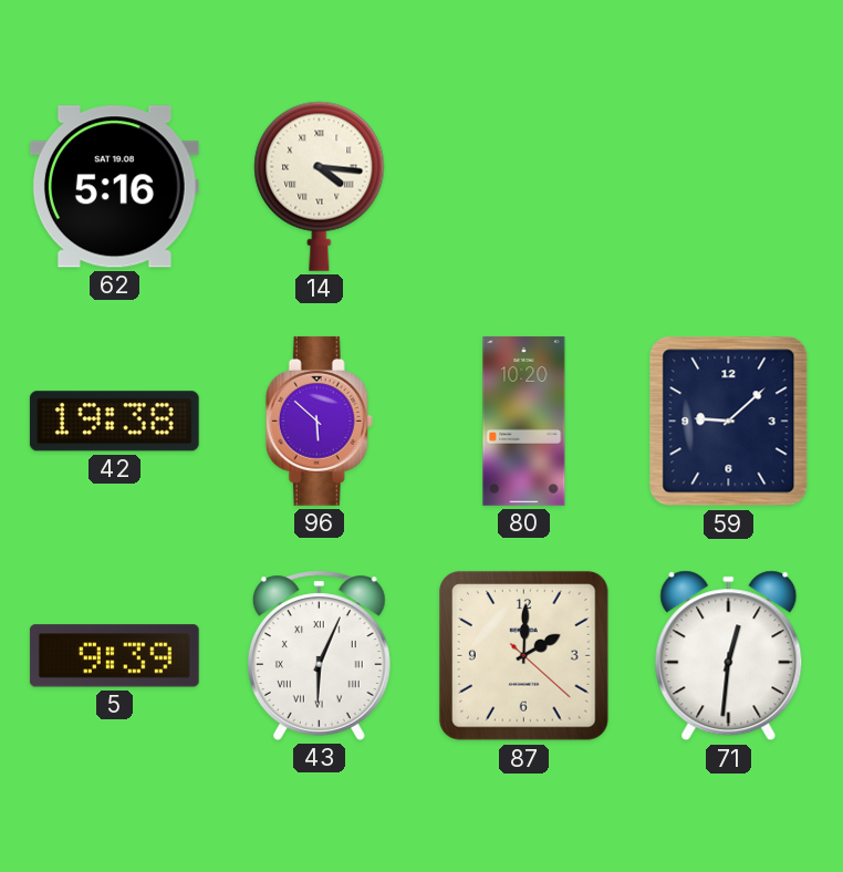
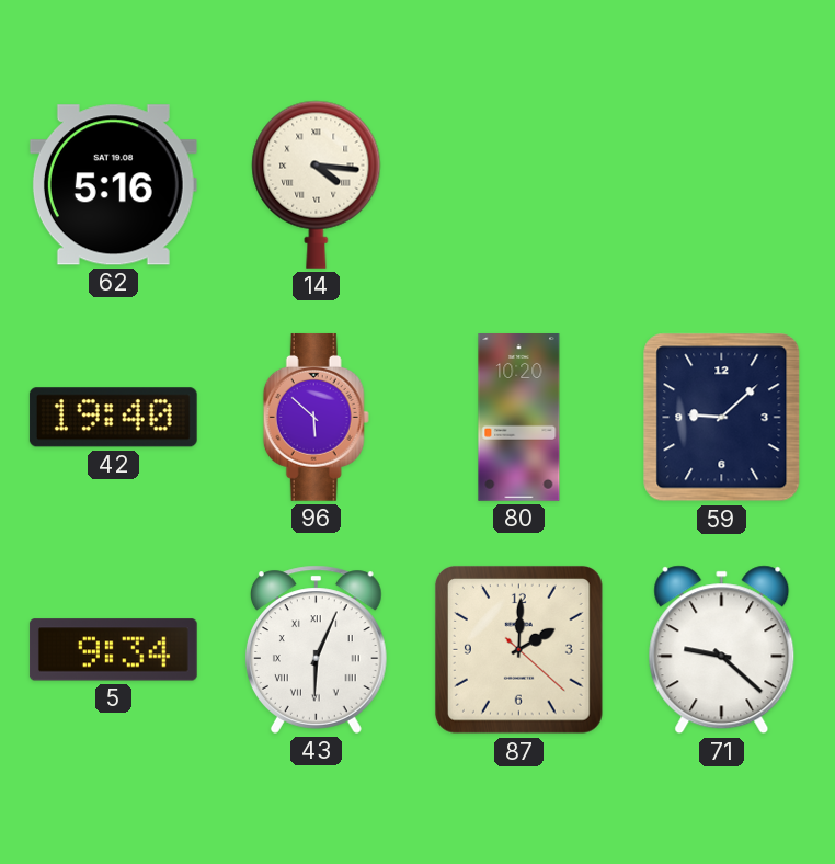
42: 19:38 -> 19:40
5: 9:39 -> 9:34
71: 12:31 -> 9:22
